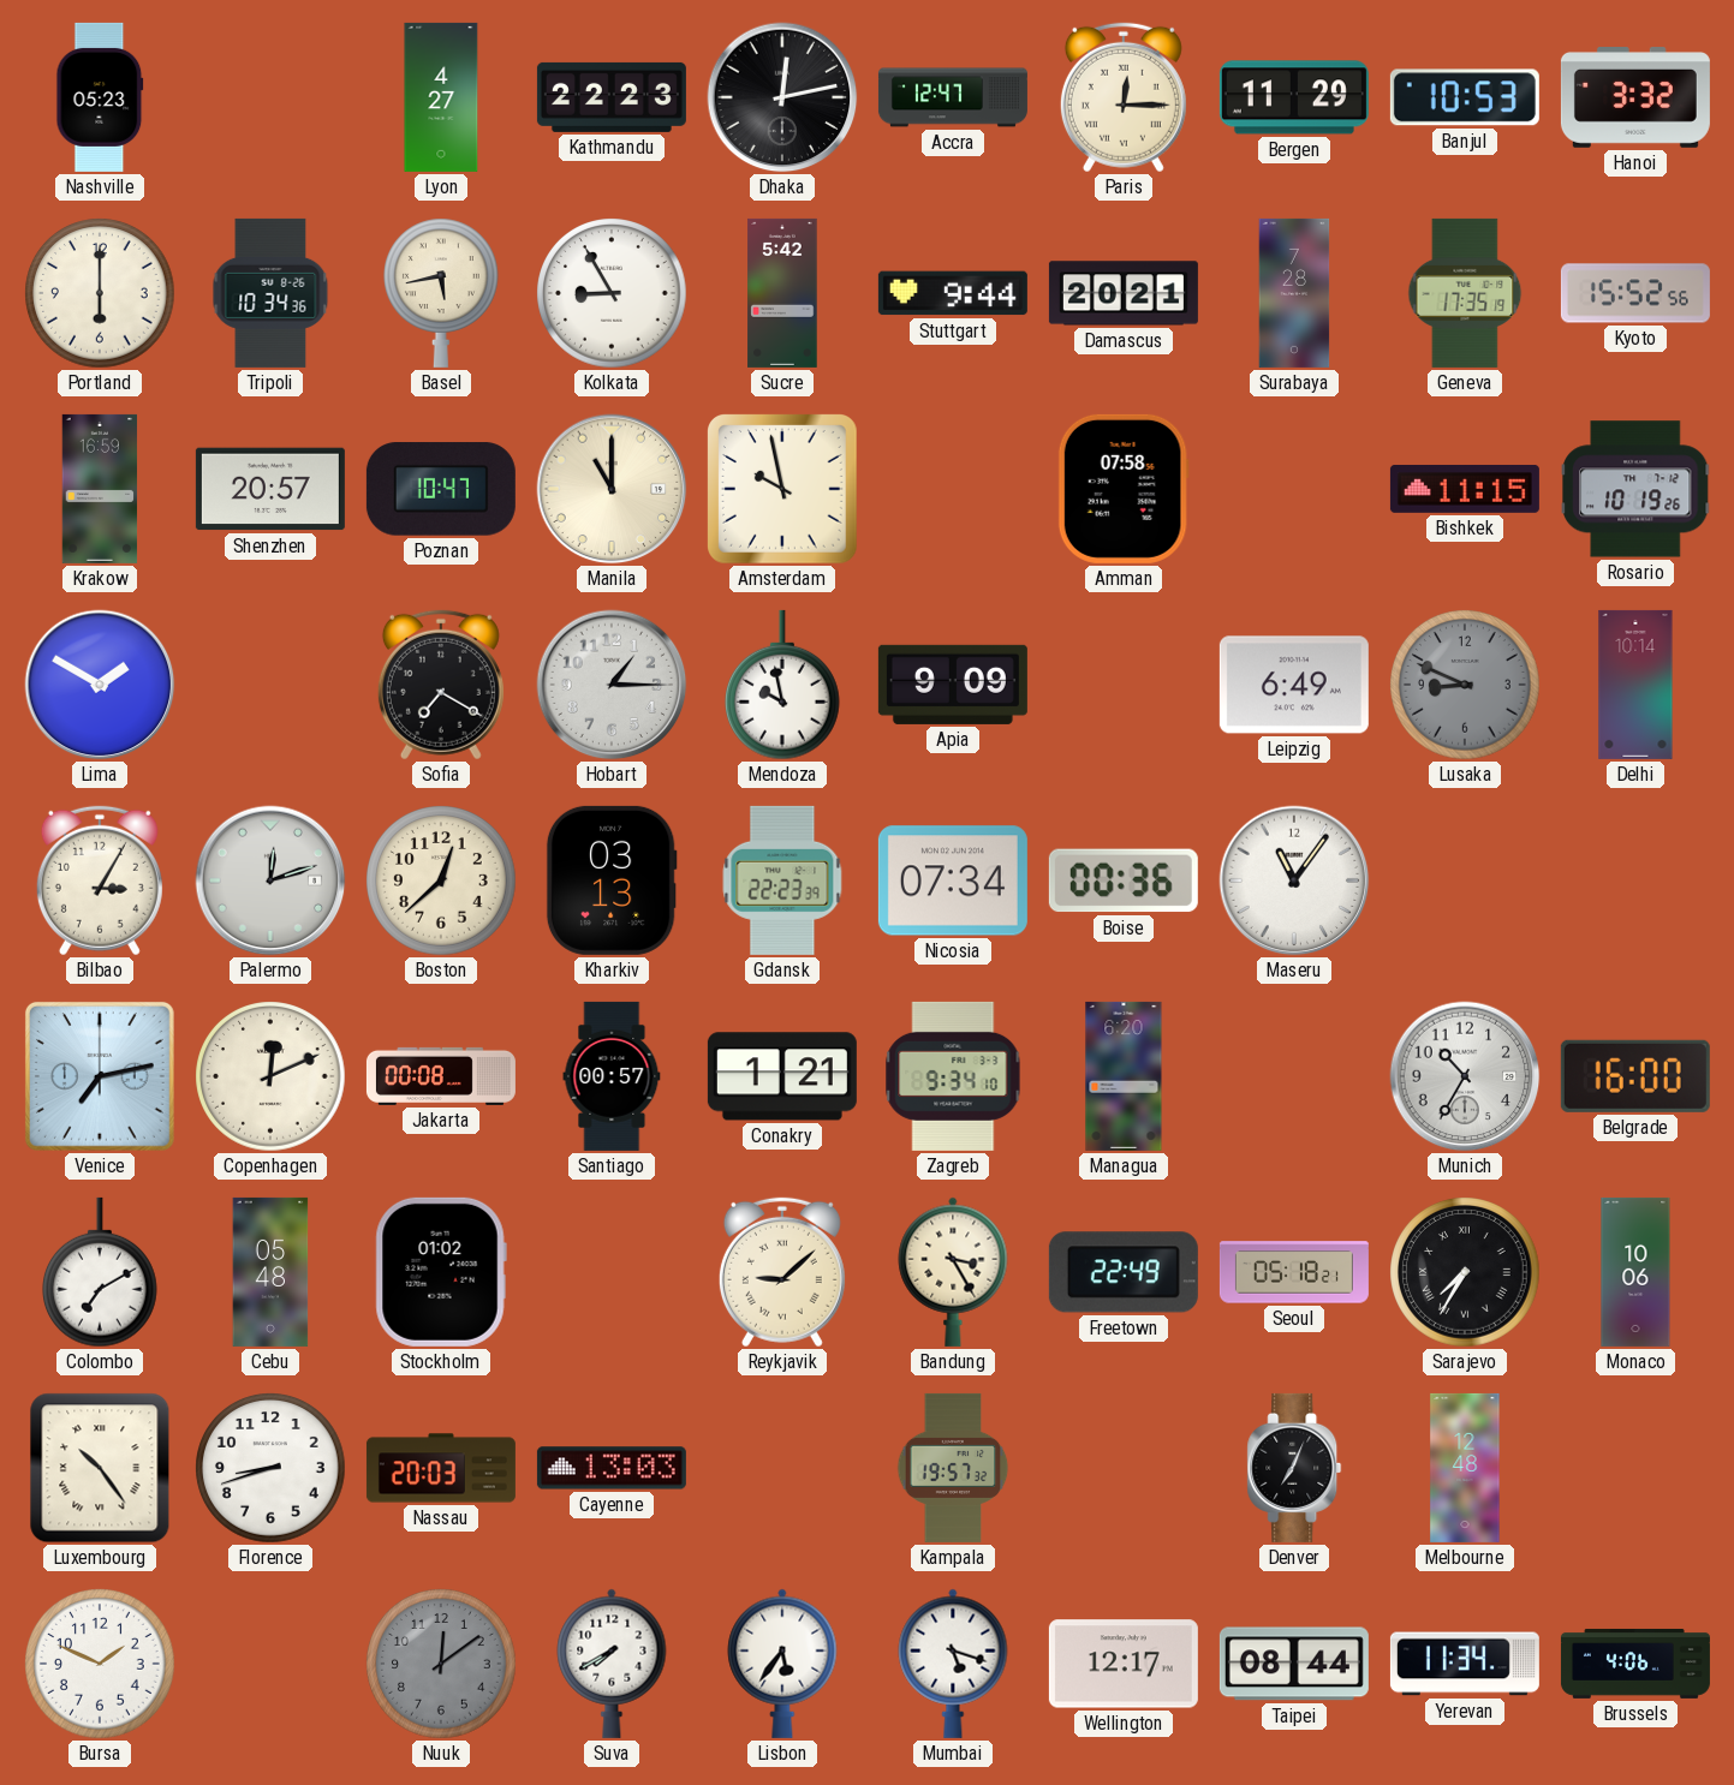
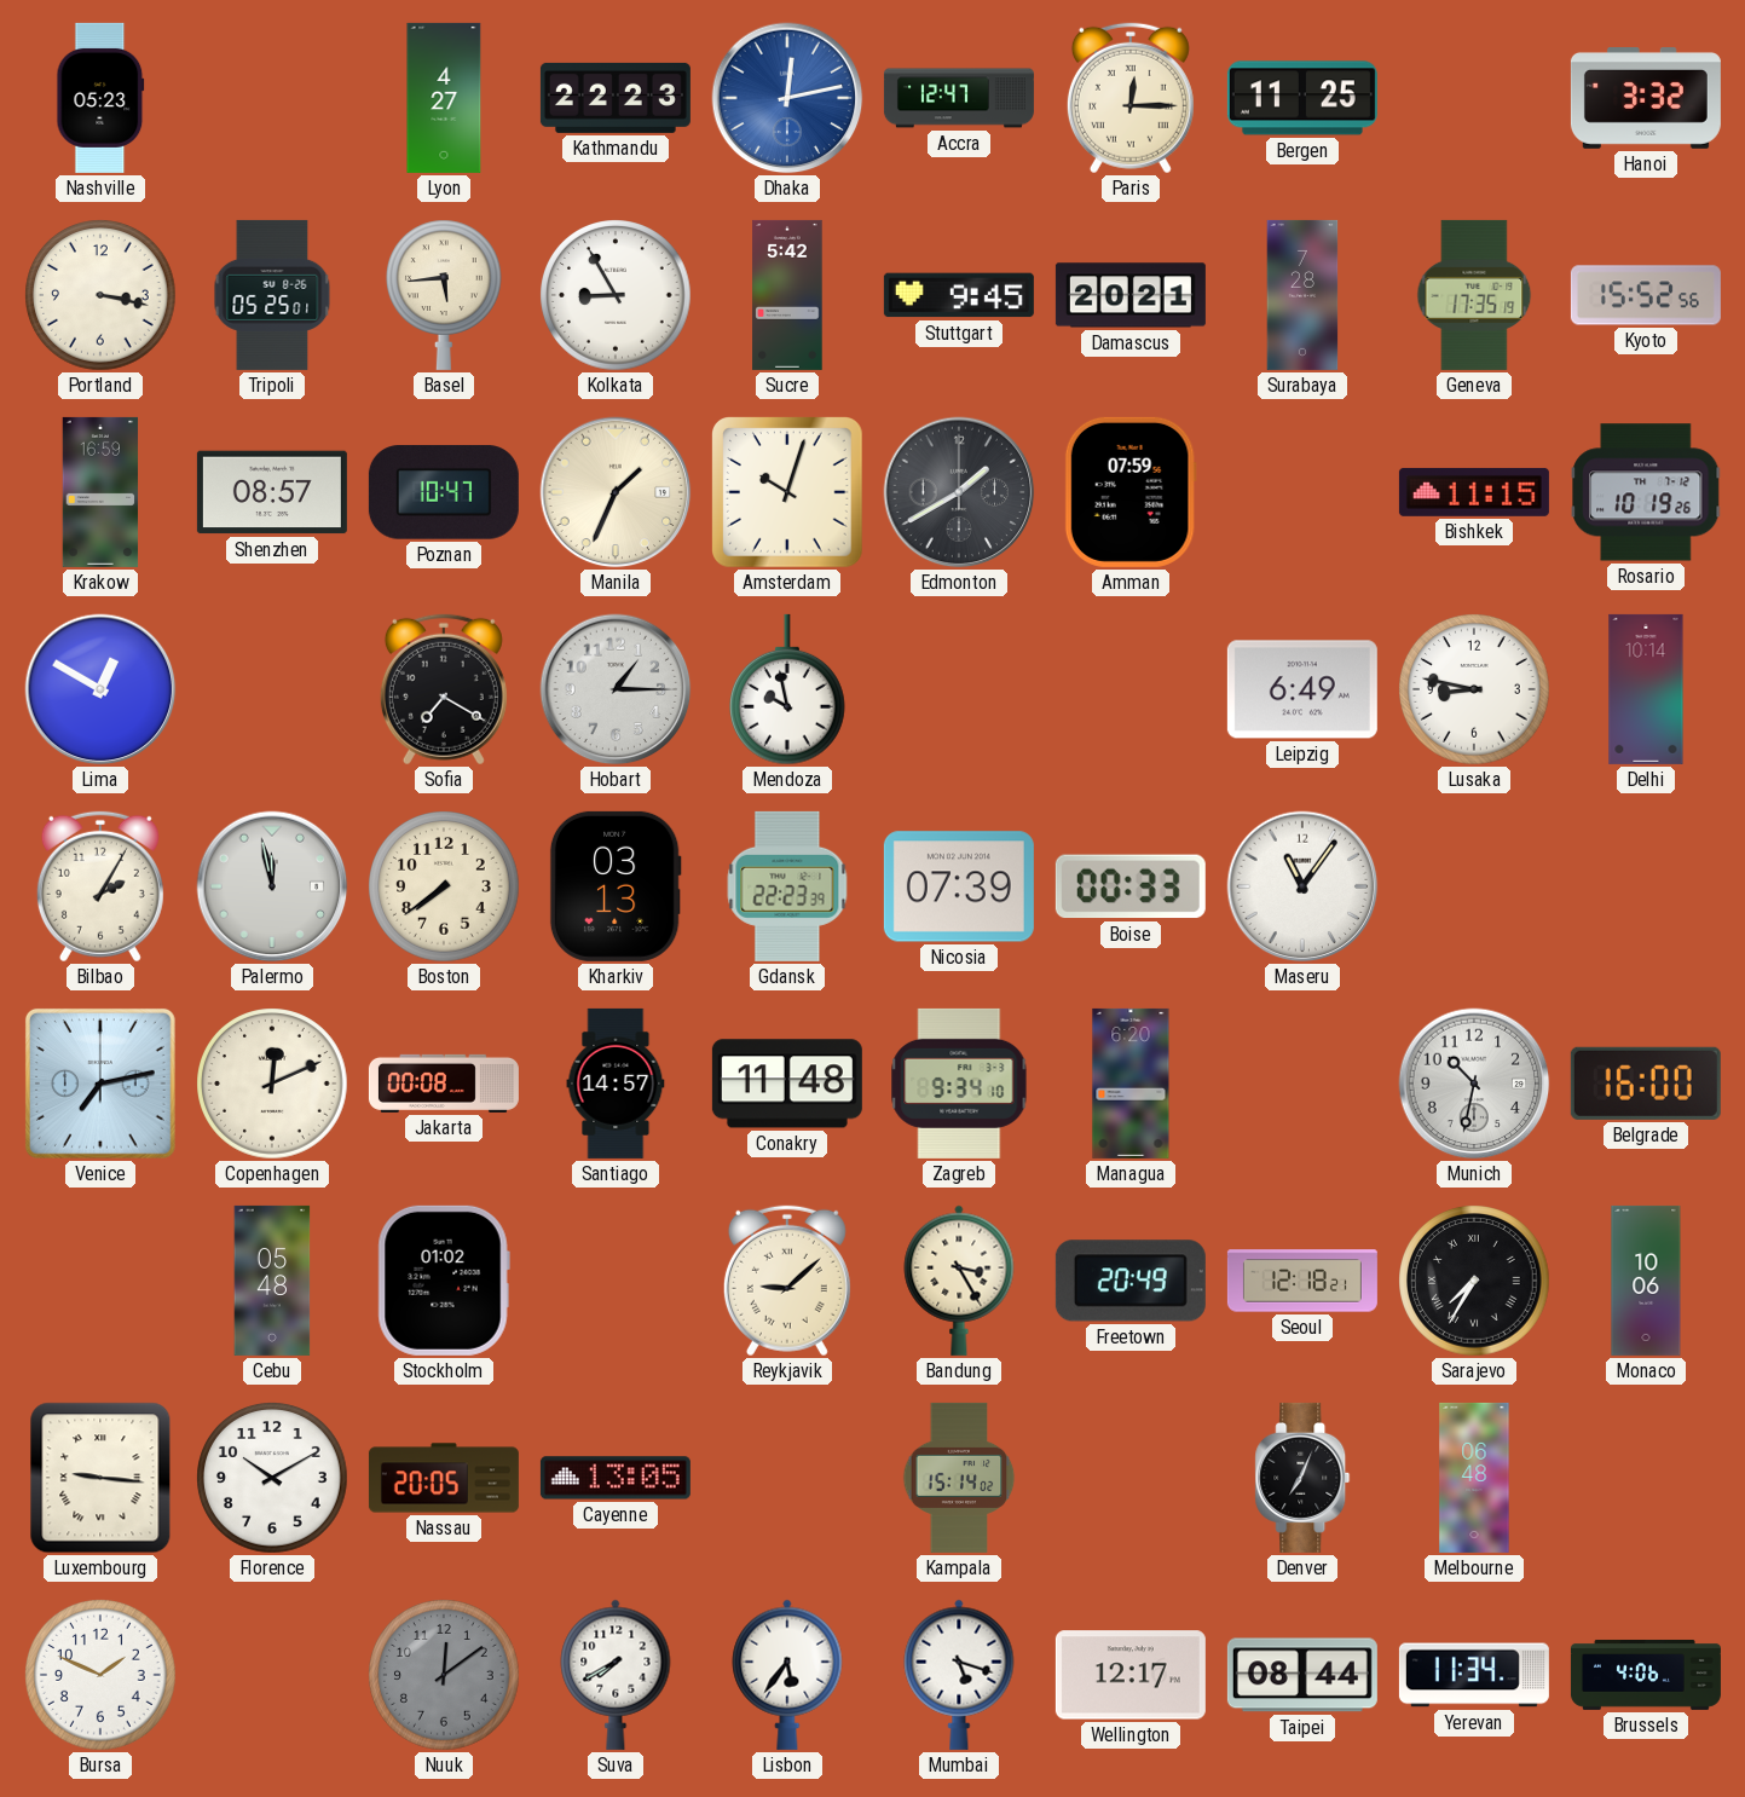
Dhaka dial: black -> blue
Bergen: 11:29 -> 11:25
Banjul: 10:53 -> none
Portland: 6:00 -> 3:17
Tripoli: 10:34 -> 05:25
Basel: 5:43 -> 5:44
Stuttgart: 9:44 -> 9:45
Shenzhen: 20:57 -> 08:57
Manila: 11:00 -> 1:34
Amsterdam: 9:58 -> 10:03
Edmonton: none -> 1:40
Amman: 07:58 -> 07:59
Lima: 1:50 -> 12:50
Apia: 9:09 -> none
Lusaka: 8:49 -> 8:47
Lusaka dial: grey -> white
Bilbao: 3:05 -> 2:05
Palermo: 12:12 -> 11:58
Boston: 12:38 -> 7:39
Nicosia: 07:34 -> 07:39
Boise: 00:36 -> 00:33
Santiago: 00:57 -> 14:57
Conakry: 1:21 -> 11:48
Munich: 10:35 -> 10:32
Colombo: 7:10 -> none
Freetown: 22:49 -> 20:49
Seoul: 05:18 -> 12:18
Luxembourg: 10:24 -> 9:16
Florence: 8:42 -> 10:10
Nassau: 20:03 -> 20:05
Cayenne: 13:03 -> 13:05
Kampala: 19:57 -> 15:14
Melbourne: 12:48 -> 06:48
